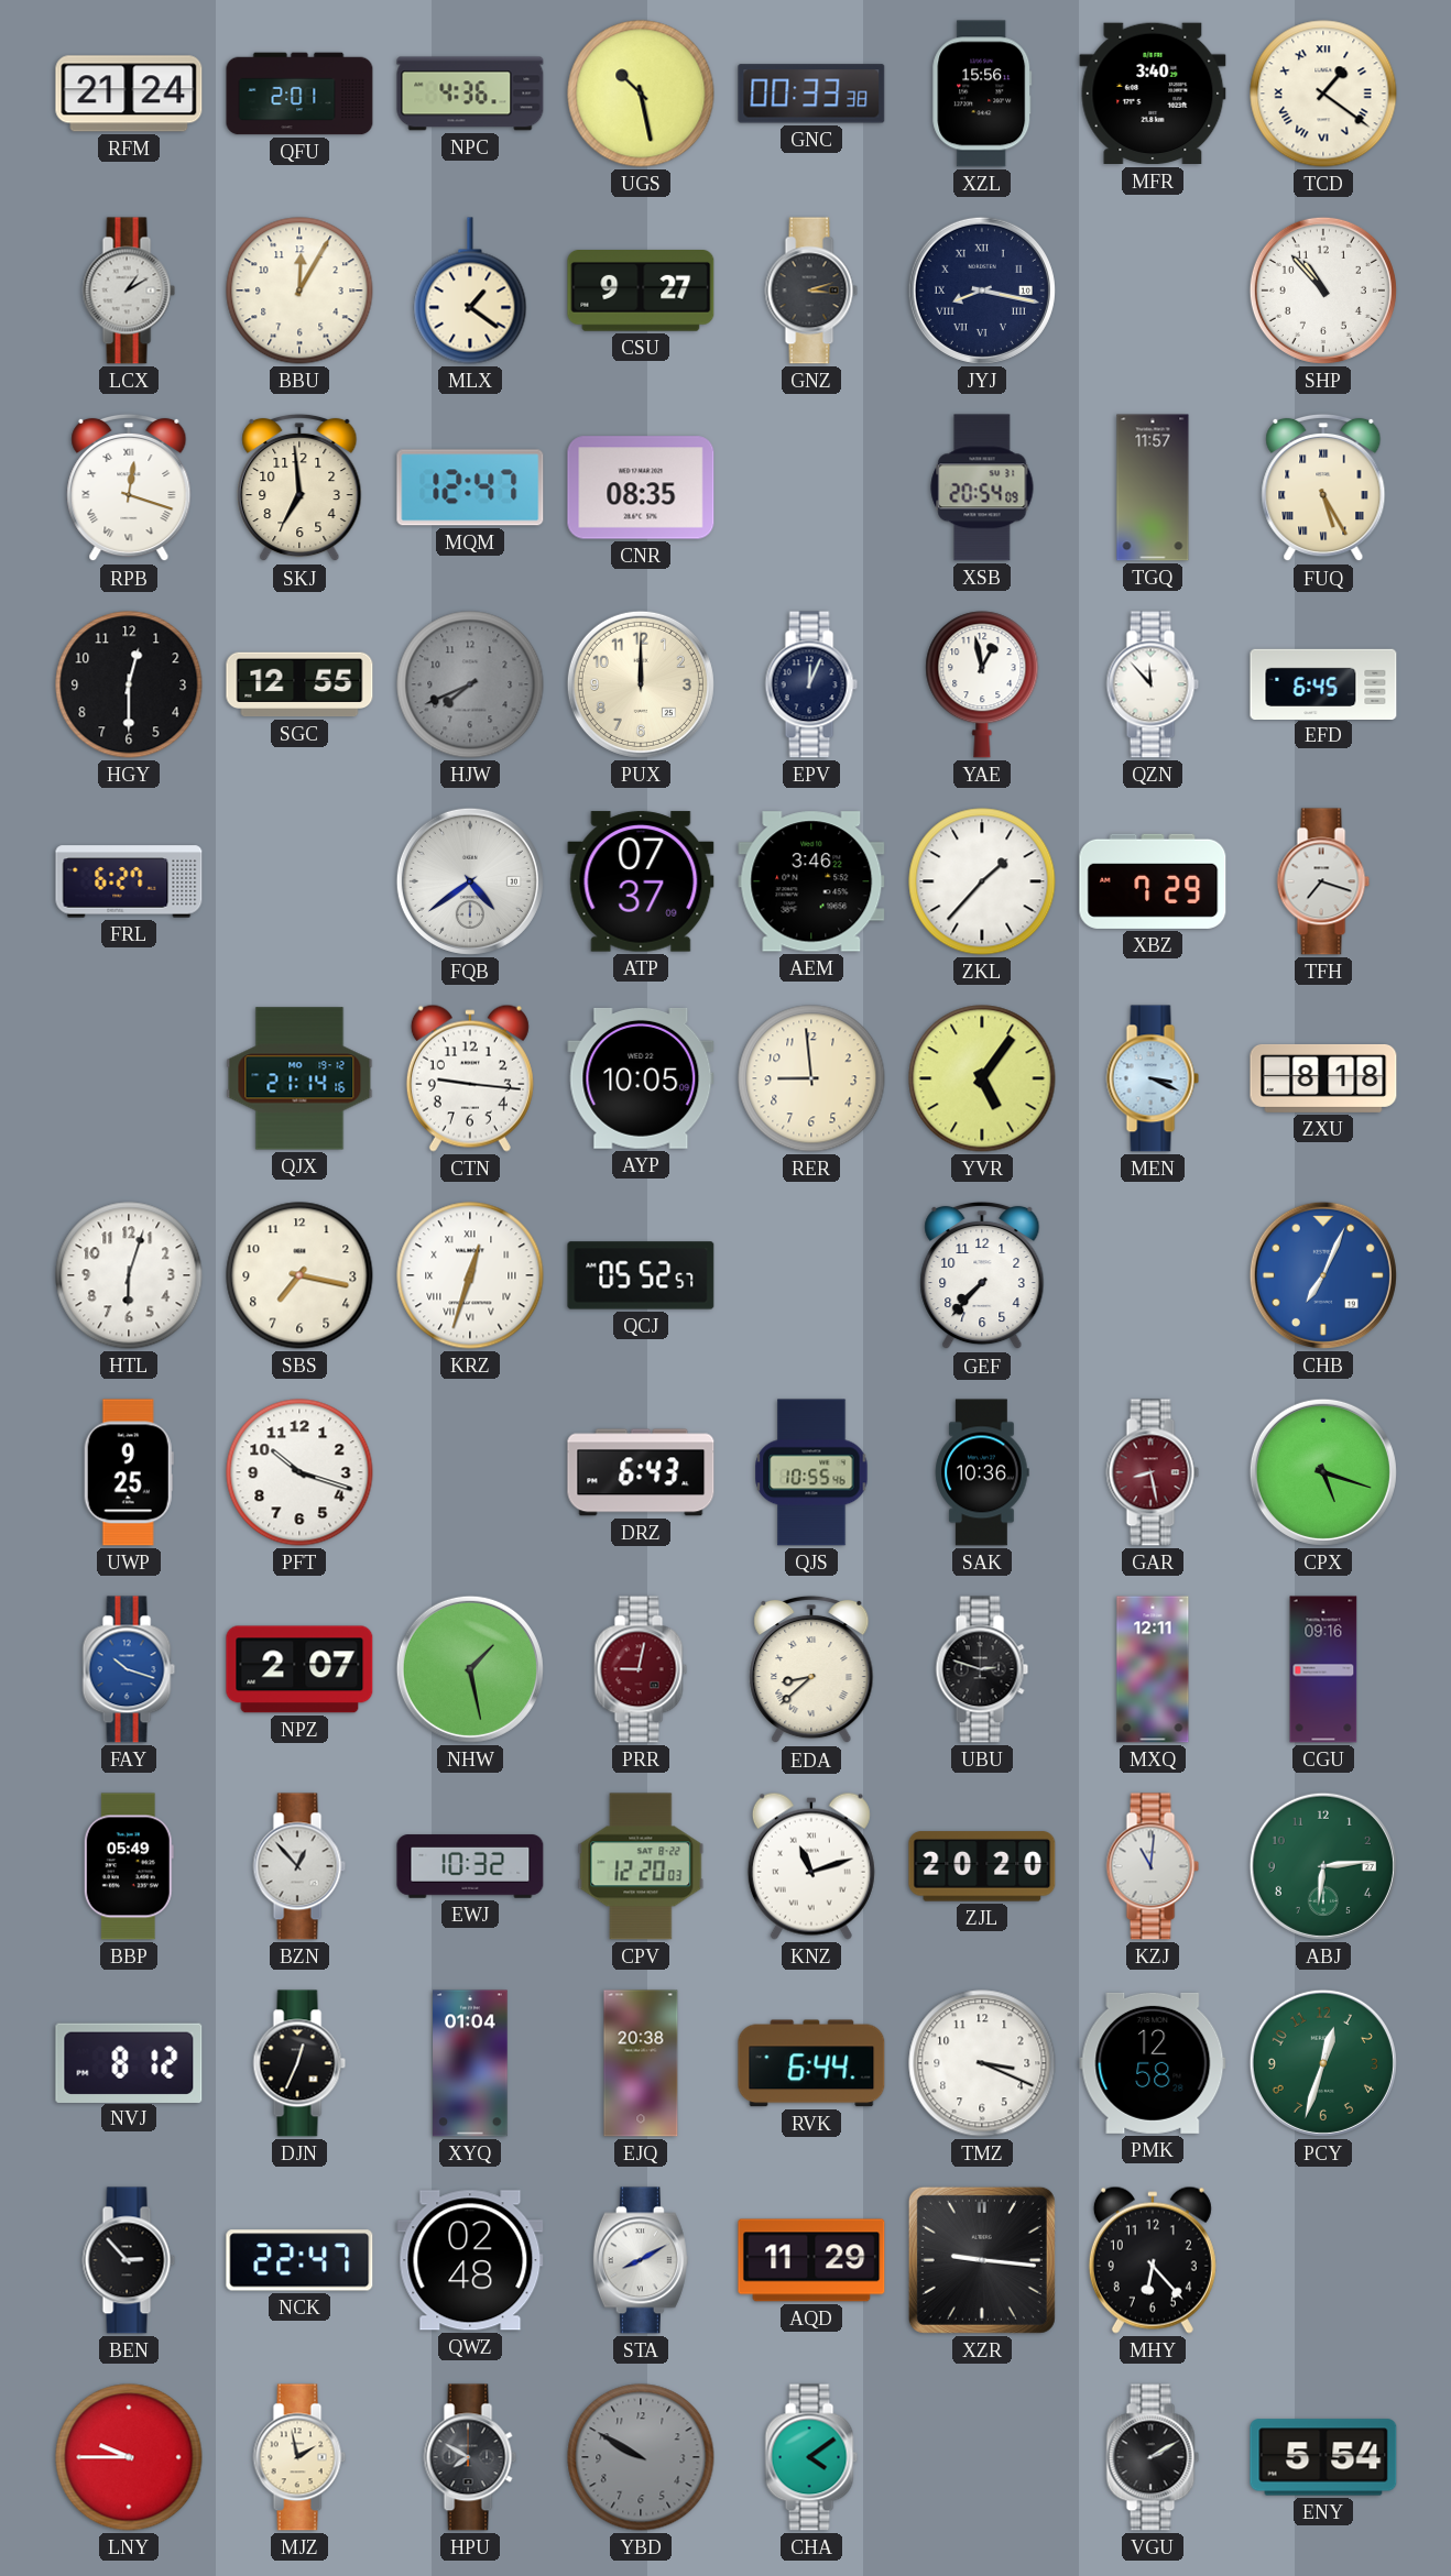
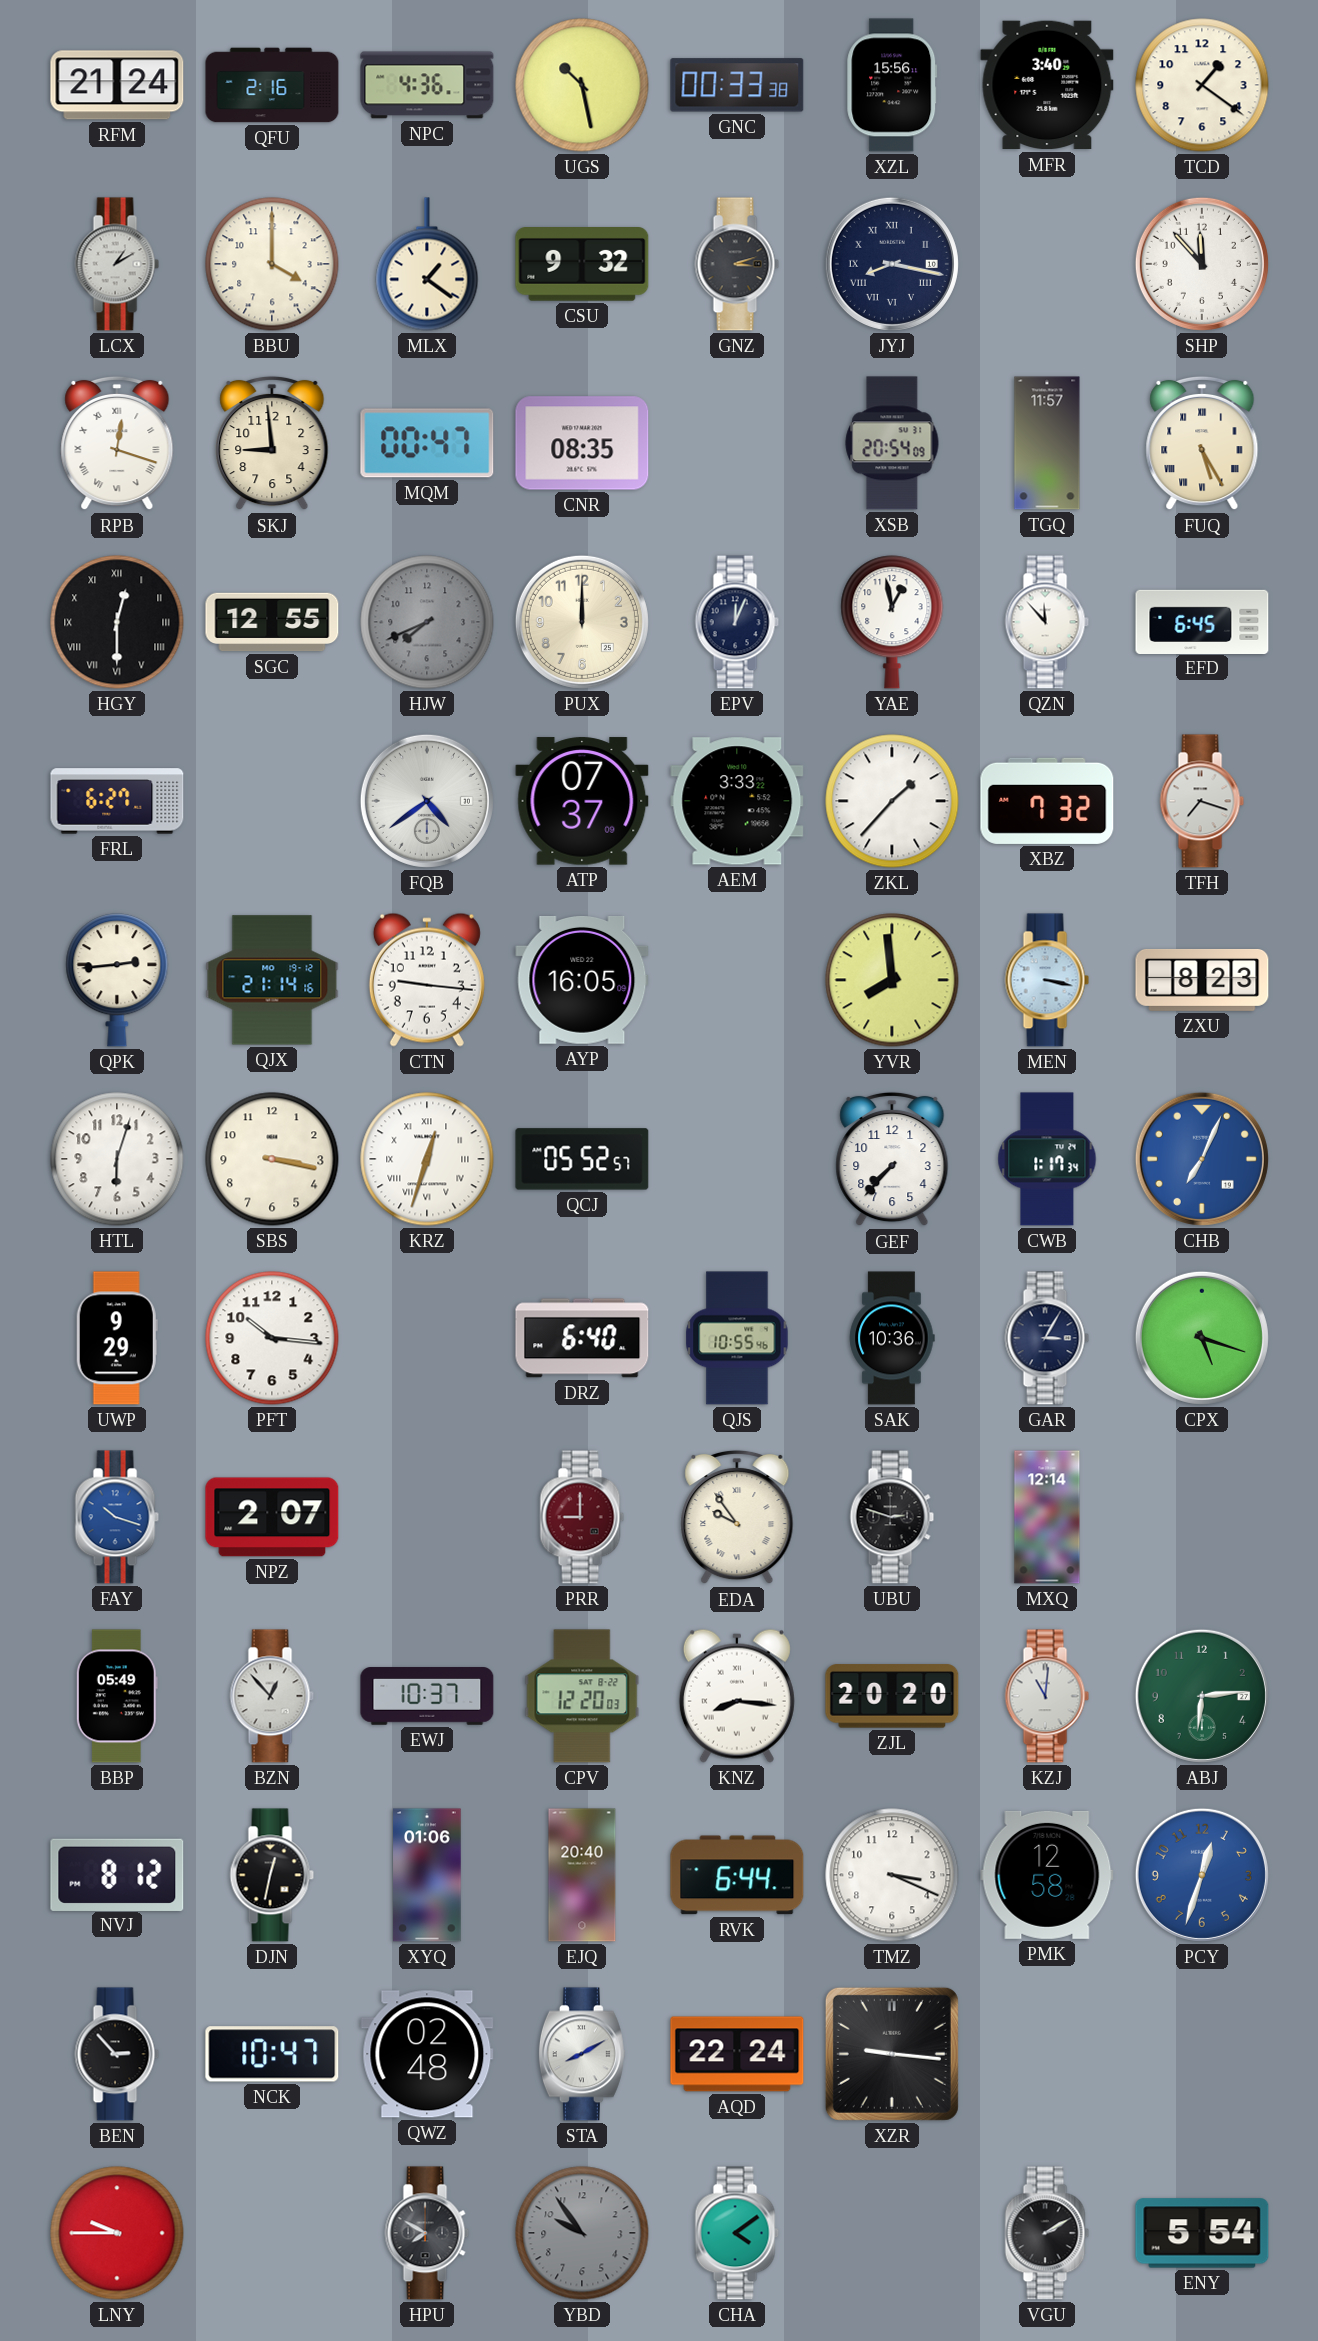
QFU: 2:01 -> 2:16
TCD numerals: Roman -> Arabic
BBU: 12:05 -> 4:00
CSU: 9:27 -> 9:32
SHP: 10:53 -> 11:53
SKJ: 6:59 -> 8:59
MQM: 12:47 -> 00:47
HGY numerals: Arabic -> Roman
AEM: 3:46 -> 3:33
XBZ: 7:29 -> 7:32
QPK: none -> 2:44
AYP: 10:05 -> 16:05
RER: 8:59 -> none
YVR: 5:06 -> 7:59
MEN: 3:19 -> 3:17
ZXU: 8:18 -> 8:23
SBS: 7:17 -> 3:17
CWB: none -> 1:17
UWP: 9:25 -> 9:29
PFT: 10:18 -> 10:16
DRZ: 6:43 -> 6:40
GAR: 8:28 -> 3:05
GAR dial: burgundy -> navy
NHW: 1:28 -> none
PRR: 9:02 -> 9:00
EDA: 8:38 -> 9:54
MXQ: 12:11 -> 12:14
CGU: 09:16 -> none
EWJ: 10:32 -> 10:37
KNZ: 11:12 -> 8:16
DJN: 12:34 -> 12:32
XYQ: 01:04 -> 01:06
EJQ: 20:38 -> 20:40
PCY dial: green -> blue
NCK: 22:47 -> 10:47
AQD: 11:29 -> 22:24
MHY: 6:23 -> none
MJZ: 1:58 -> none
YBD: 9:50 -> 9:54
